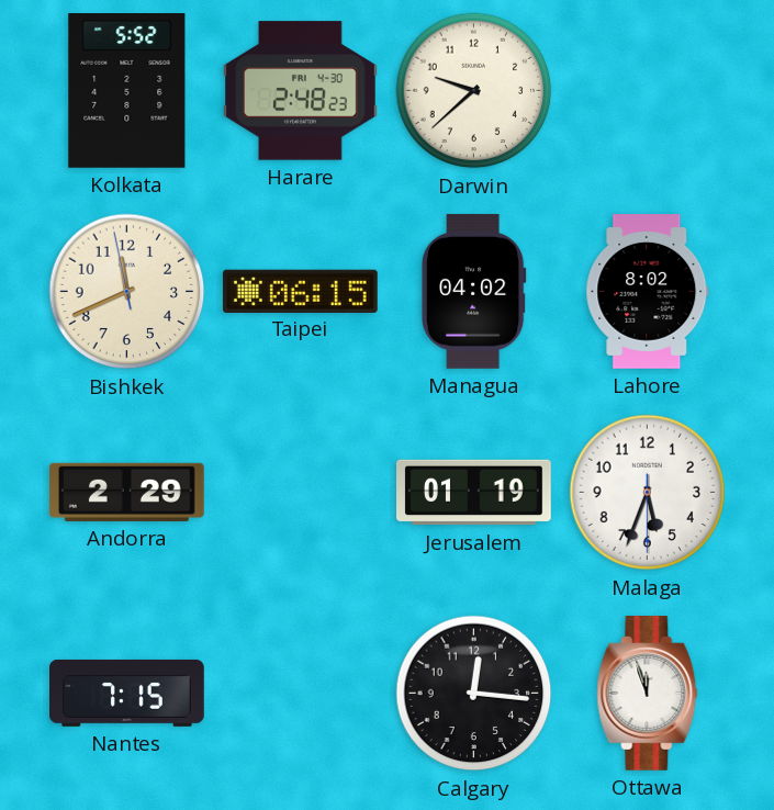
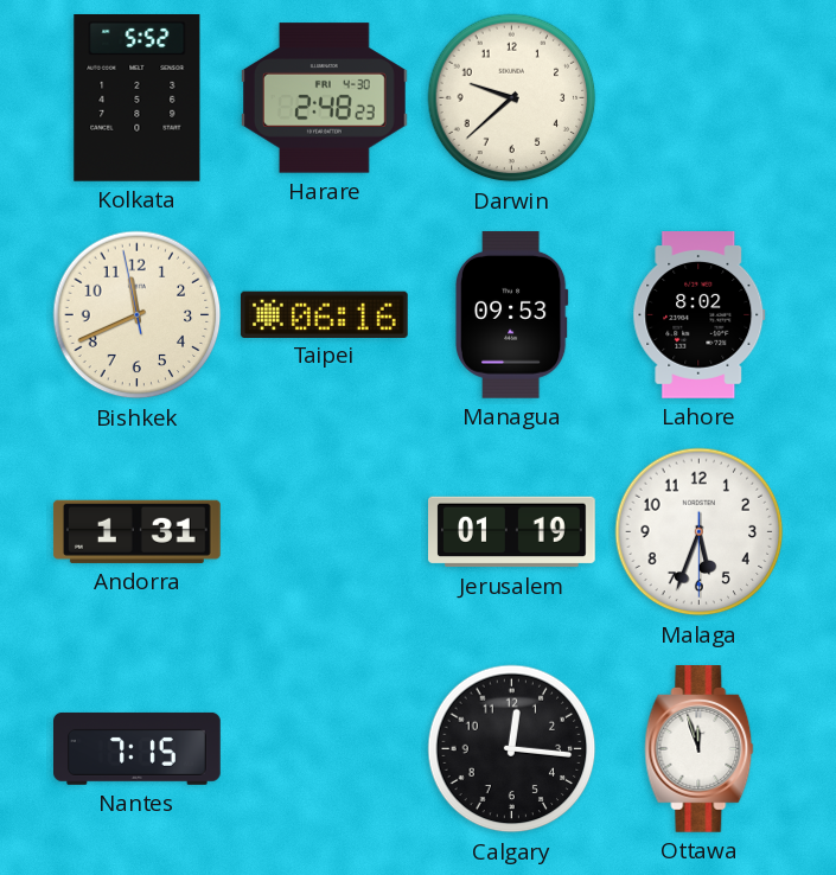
Taipei: 06:15 -> 06:16
Managua: 04:02 -> 09:53
Andorra: 2:29 -> 1:31
